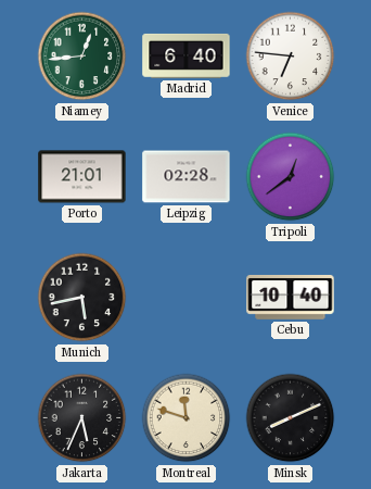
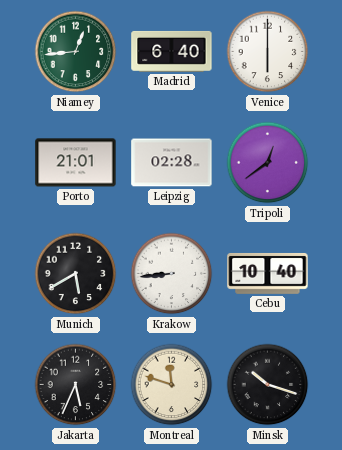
Venice: 6:46 -> 6:00
Munich: 5:43 -> 5:40
Krakow: none -> 8:44
Minsk: 8:11 -> 10:18
